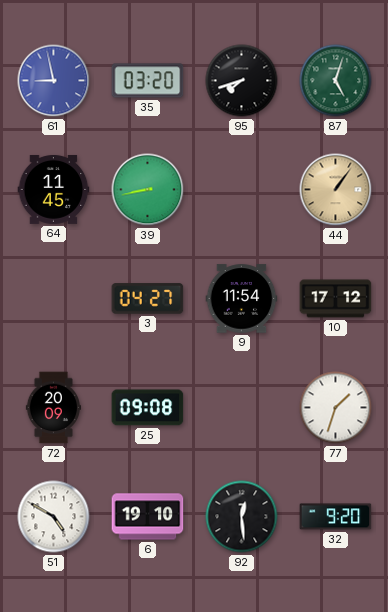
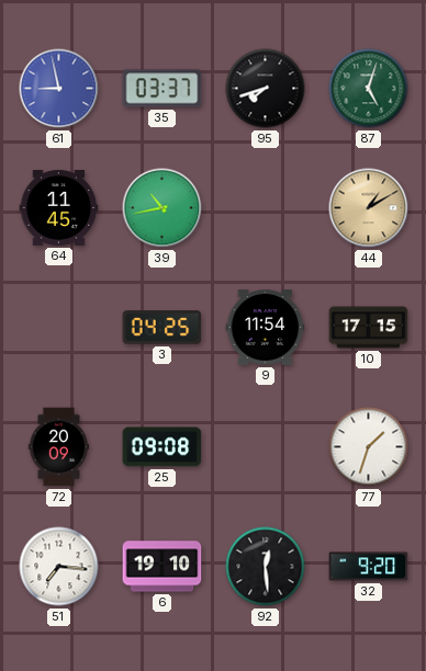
35: 03:20 -> 03:37
39: 8:43 -> 10:43
44: 1:06 -> 1:10
3: 04:27 -> 04:25
10: 17:12 -> 17:15
51: 4:50 -> 7:16
